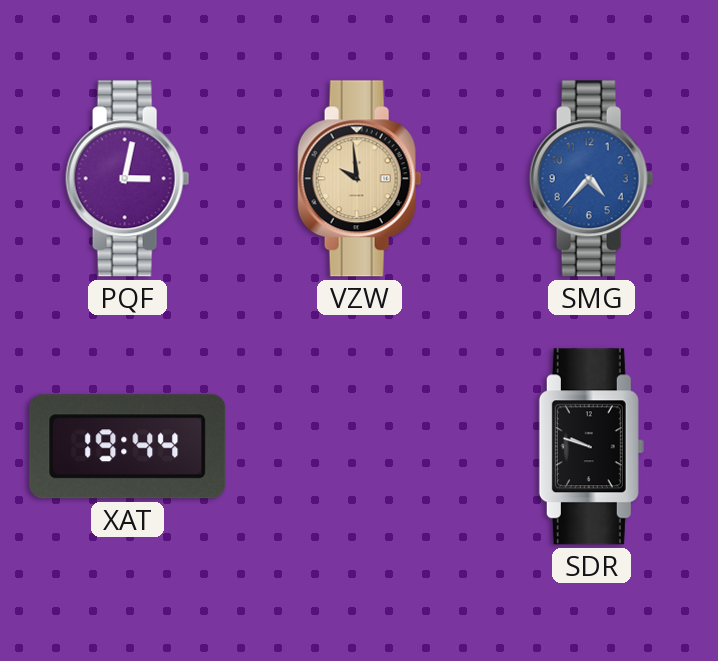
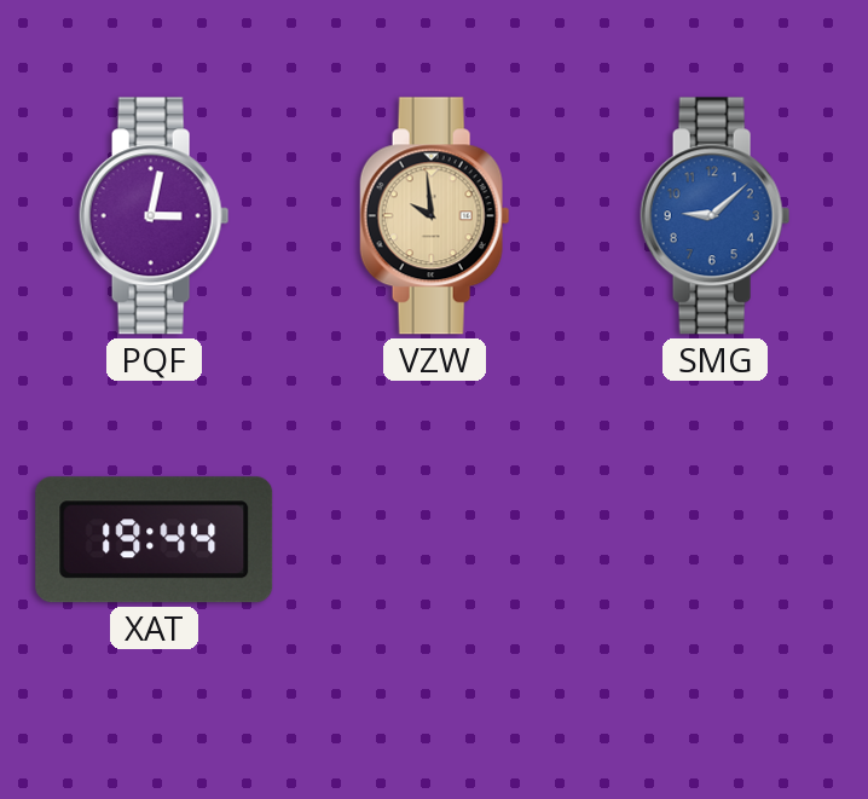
SMG: 4:37 -> 9:08
SDR: 9:48 -> none
